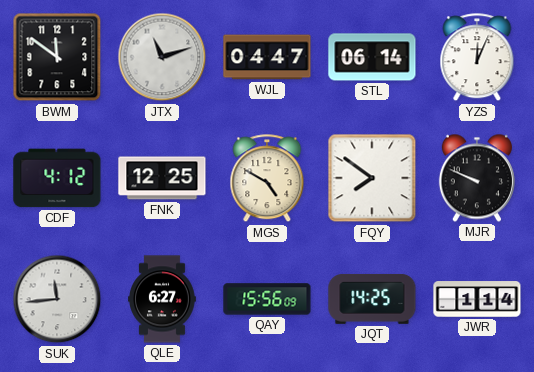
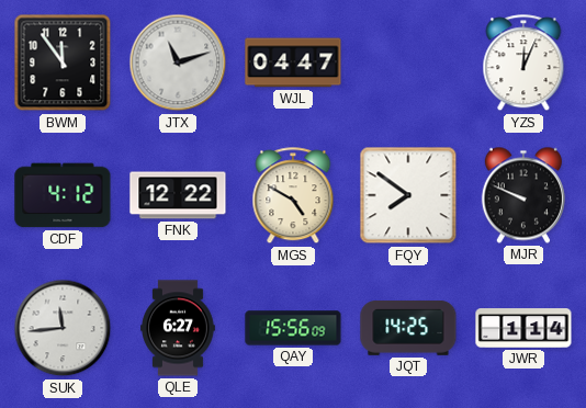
BWM: 11:51 -> 11:54
STL: 06:14 -> none
FNK: 12:25 -> 12:22
